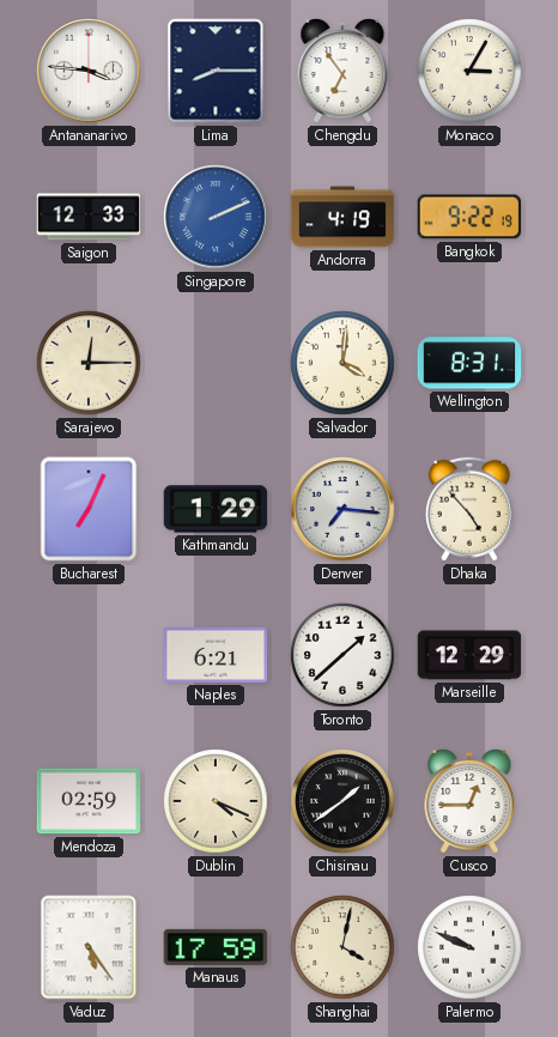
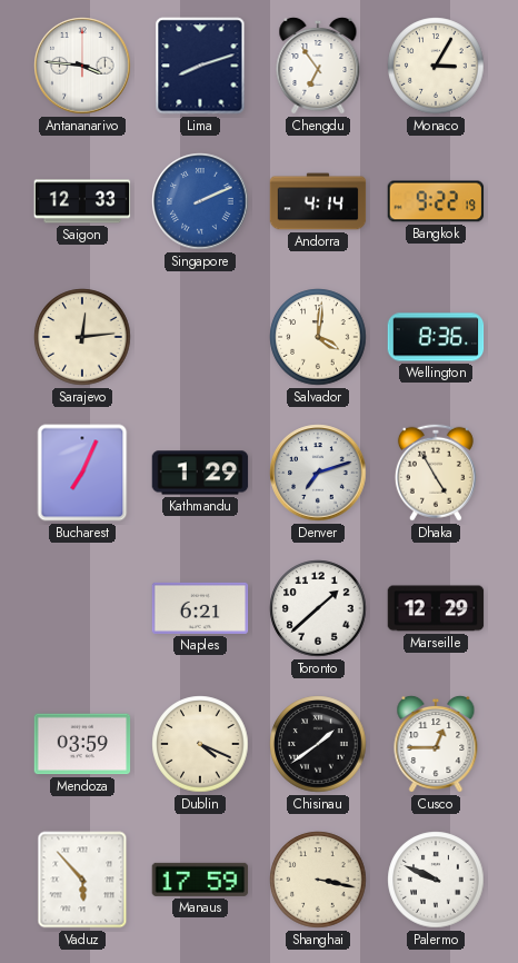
Lima: 8:15 -> 8:12
Andorra: 4:19 -> 4:14
Sarajevo: 12:15 -> 12:14
Wellington: 8:31 -> 8:36
Denver: 7:16 -> 7:12
Dhaka: 4:53 -> 4:55
Mendoza: 02:59 -> 03:59
Vaduz: 5:24 -> 5:53
Shanghai: 4:02 -> 3:17
